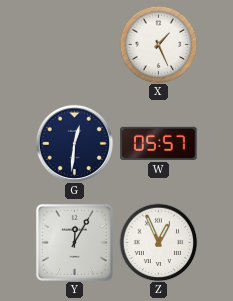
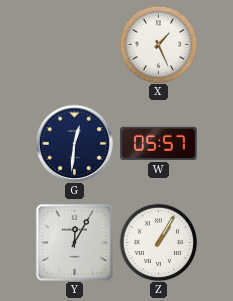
Z: 12:56 -> 1:05
